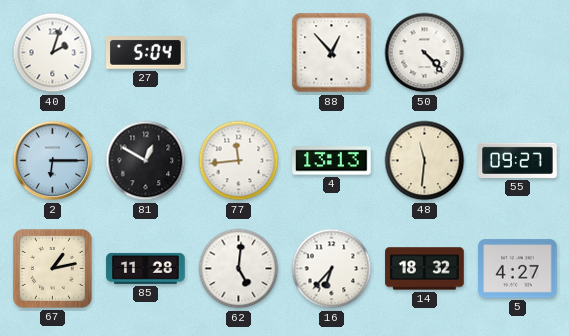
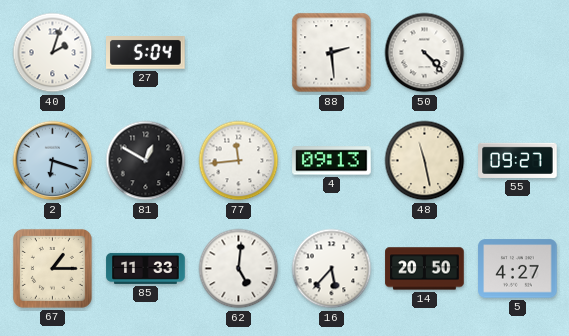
88: 12:53 -> 2:29
2: 6:15 -> 6:18
4: 13:13 -> 09:13
48: 11:31 -> 11:28
67: 1:13 -> 1:15
85: 11:28 -> 11:33
16: 6:37 -> 5:37
14: 18:32 -> 20:50
